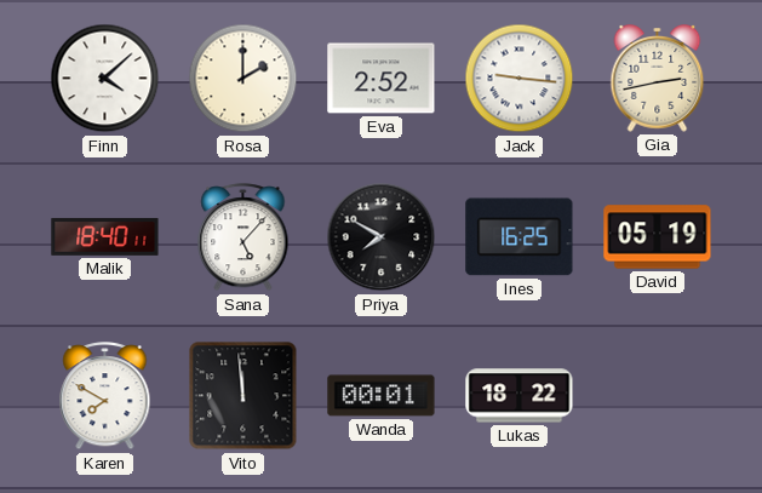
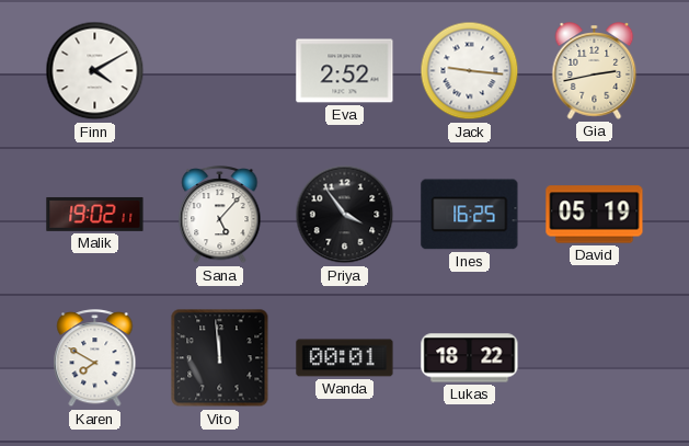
Finn: 4:08 -> 4:10
Rosa: 2:00 -> none
Malik: 18:40 -> 19:02
Priya: 7:50 -> 3:54
